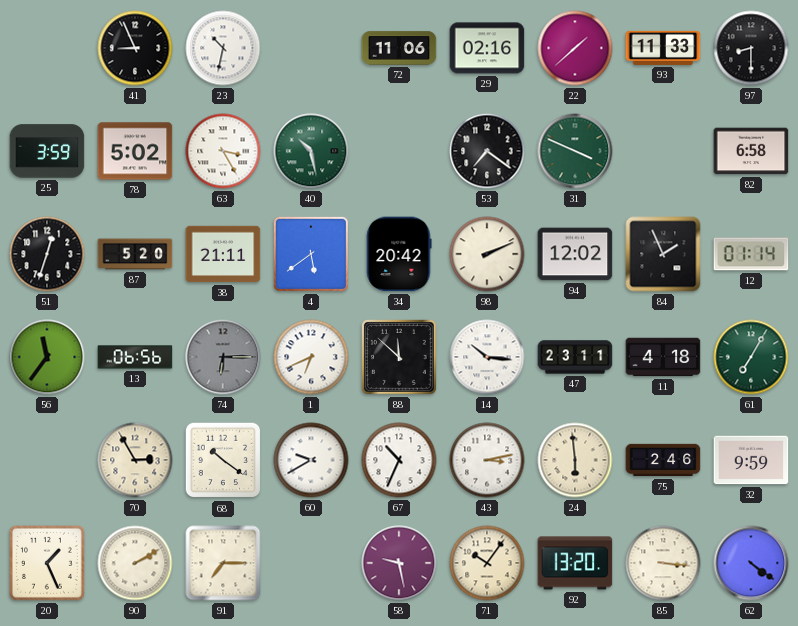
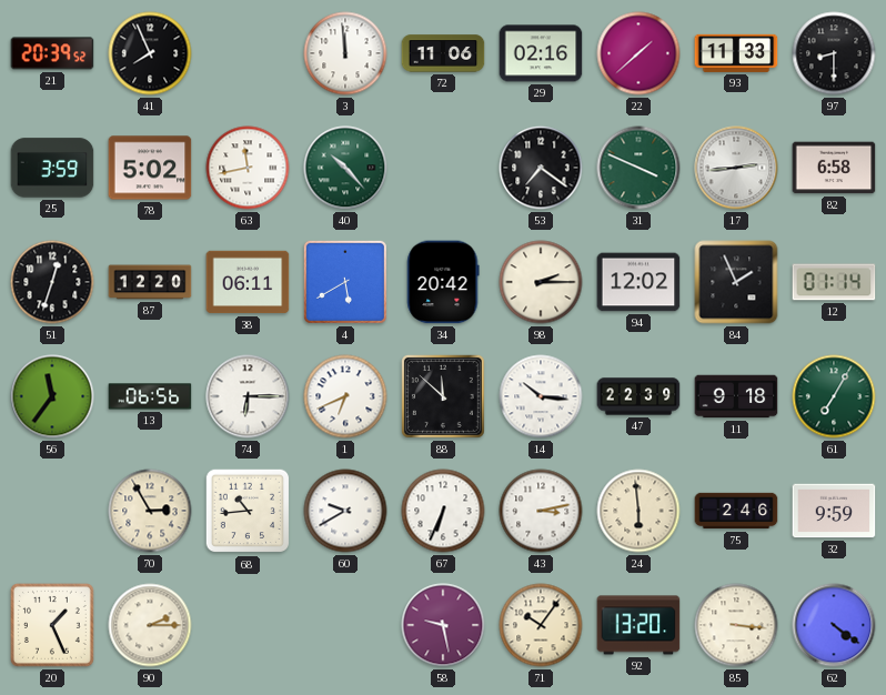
21: none -> 20:39
41: 8:56 -> 7:56
23: 10:32 -> none
3: none -> 11:59
63: 3:25 -> 11:43
40: 10:28 -> 10:23
17: none -> 2:44
87: 5:20 -> 12:20
38: 21:11 -> 06:11
4: 5:39 -> 5:40
98: 2:11 -> 2:15
74 dial: grey -> white
47: 23:11 -> 22:39
11: 4:18 -> 9:18
68: 10:21 -> 10:44
67: 10:34 -> 6:34
90: 2:10 -> 2:15
91: 7:15 -> none
